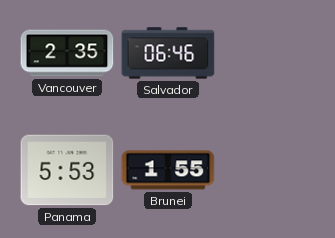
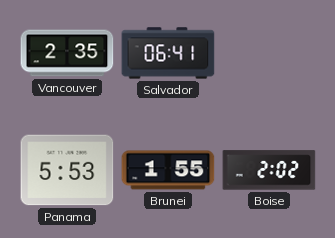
Salvador: 06:46 -> 06:41
Boise: none -> 2:02
